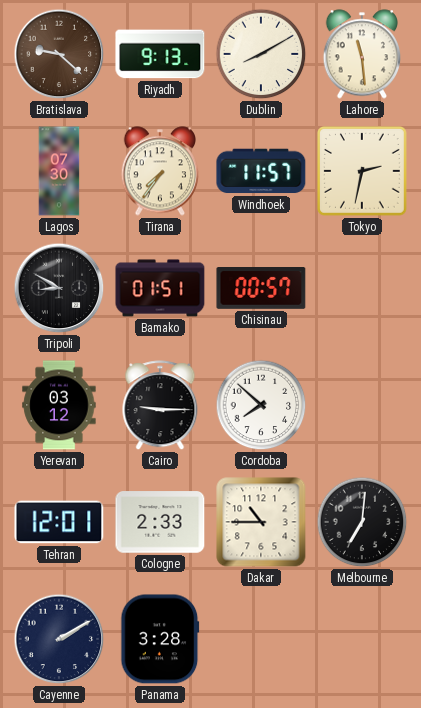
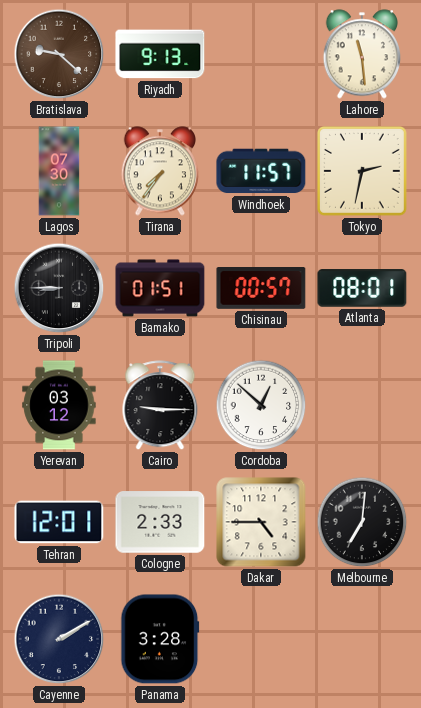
Dublin: 8:10 -> none
Tripoli: 8:50 -> 8:45
Atlanta: none -> 08:01
Cordoba: 7:52 -> 12:52
Dakar: 10:45 -> 4:45
